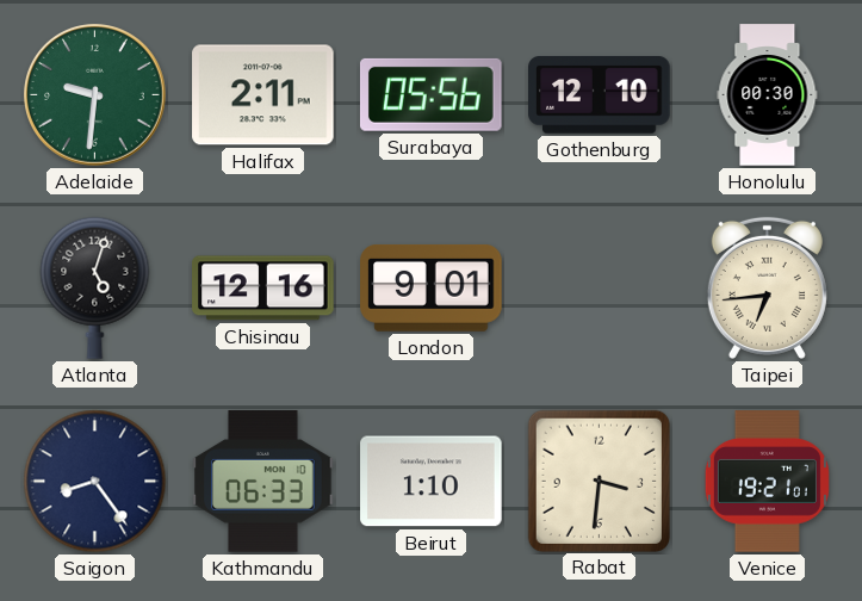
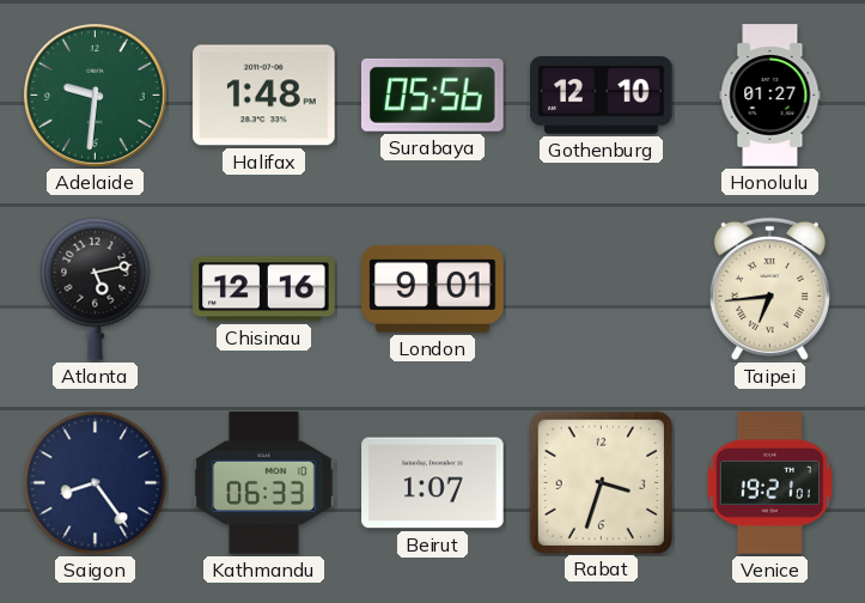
Halifax: 2:11 -> 1:48
Honolulu: 00:30 -> 01:27
Atlanta: 5:03 -> 5:13
Beirut: 1:10 -> 1:07
Rabat: 3:31 -> 3:33
